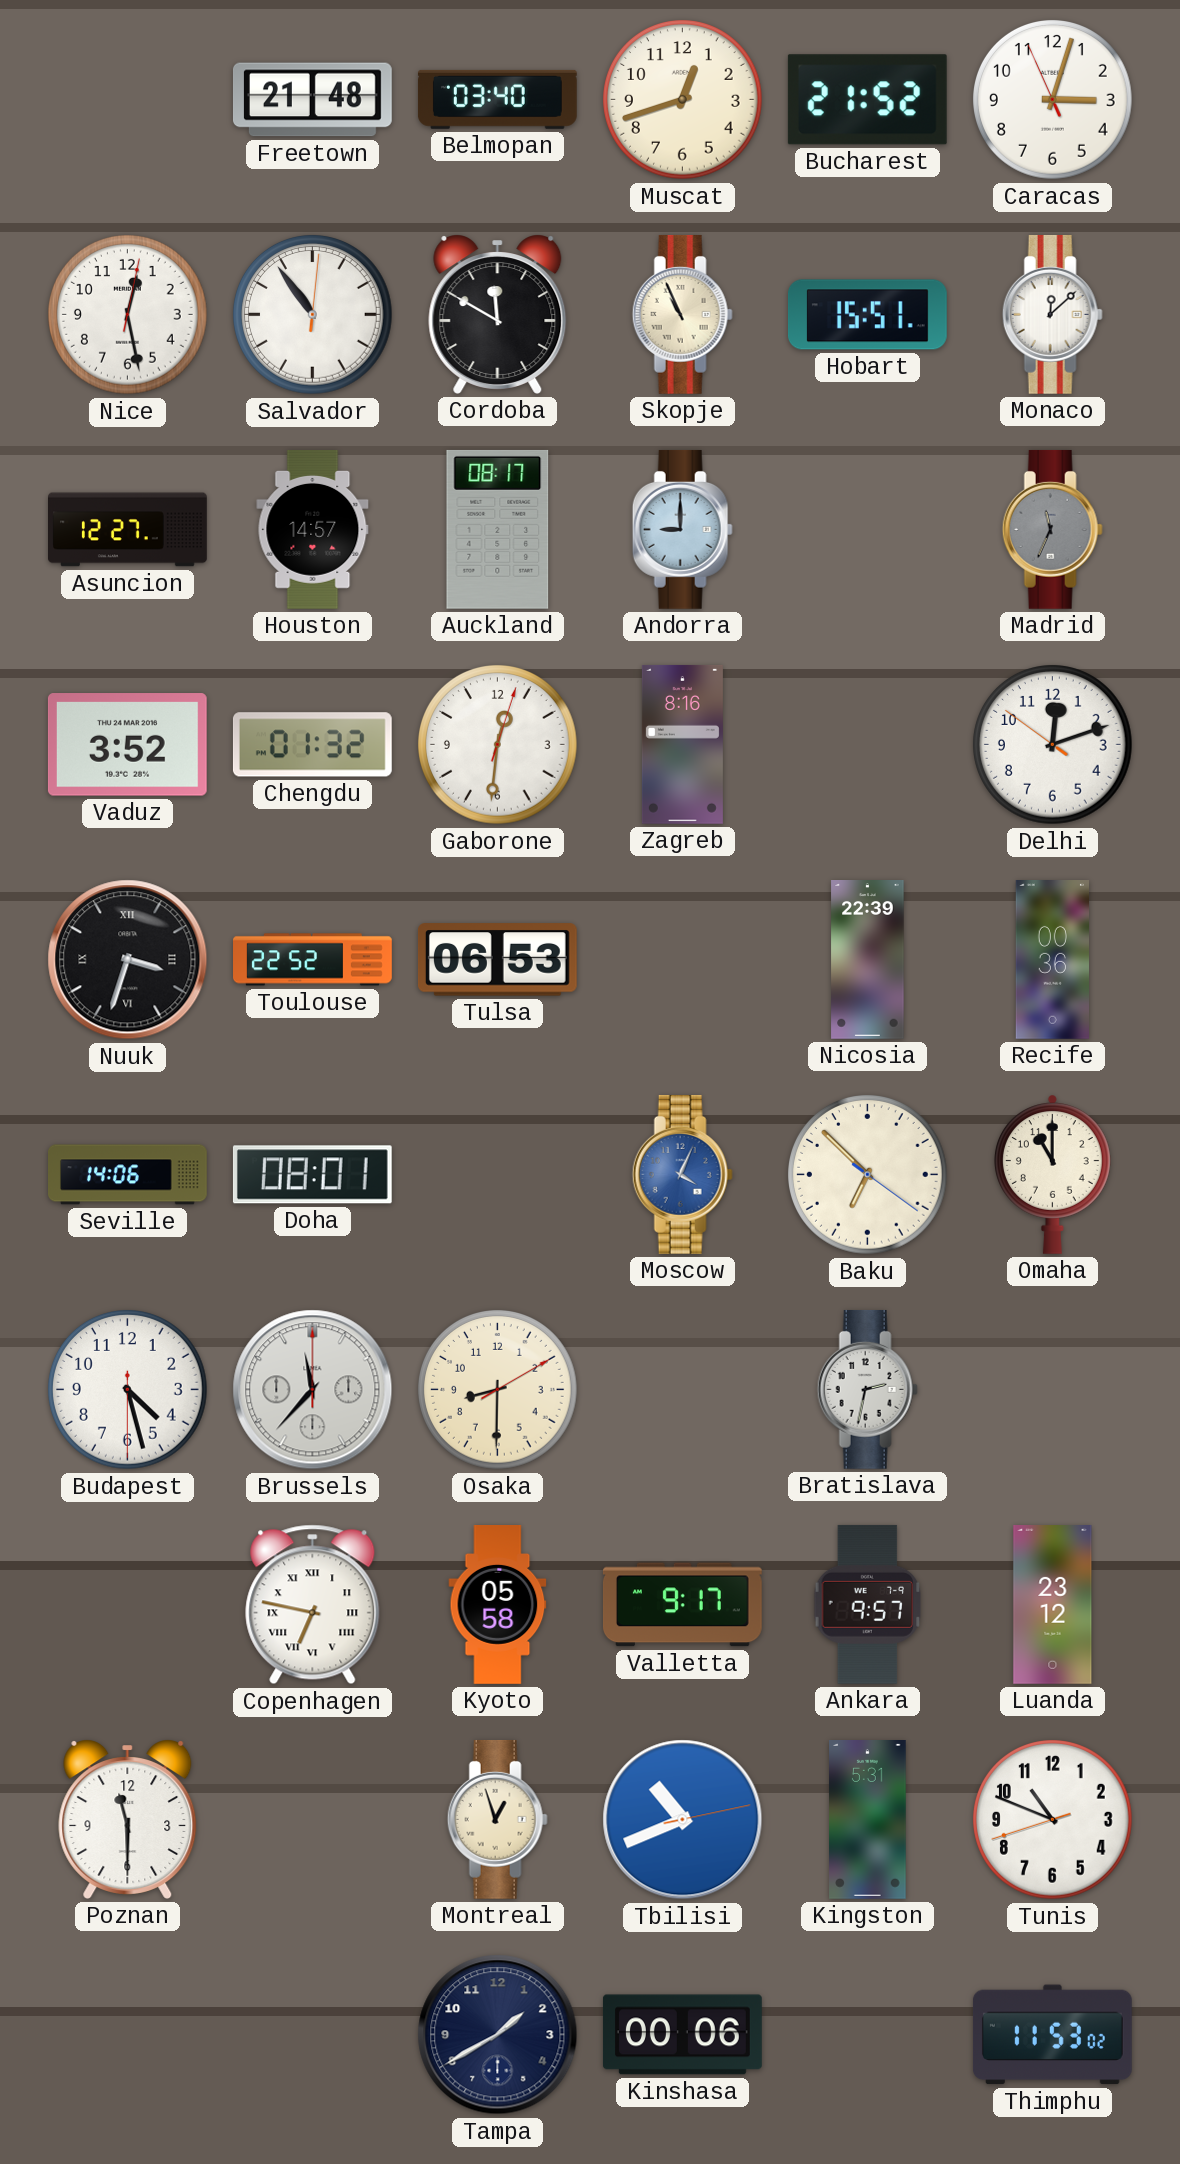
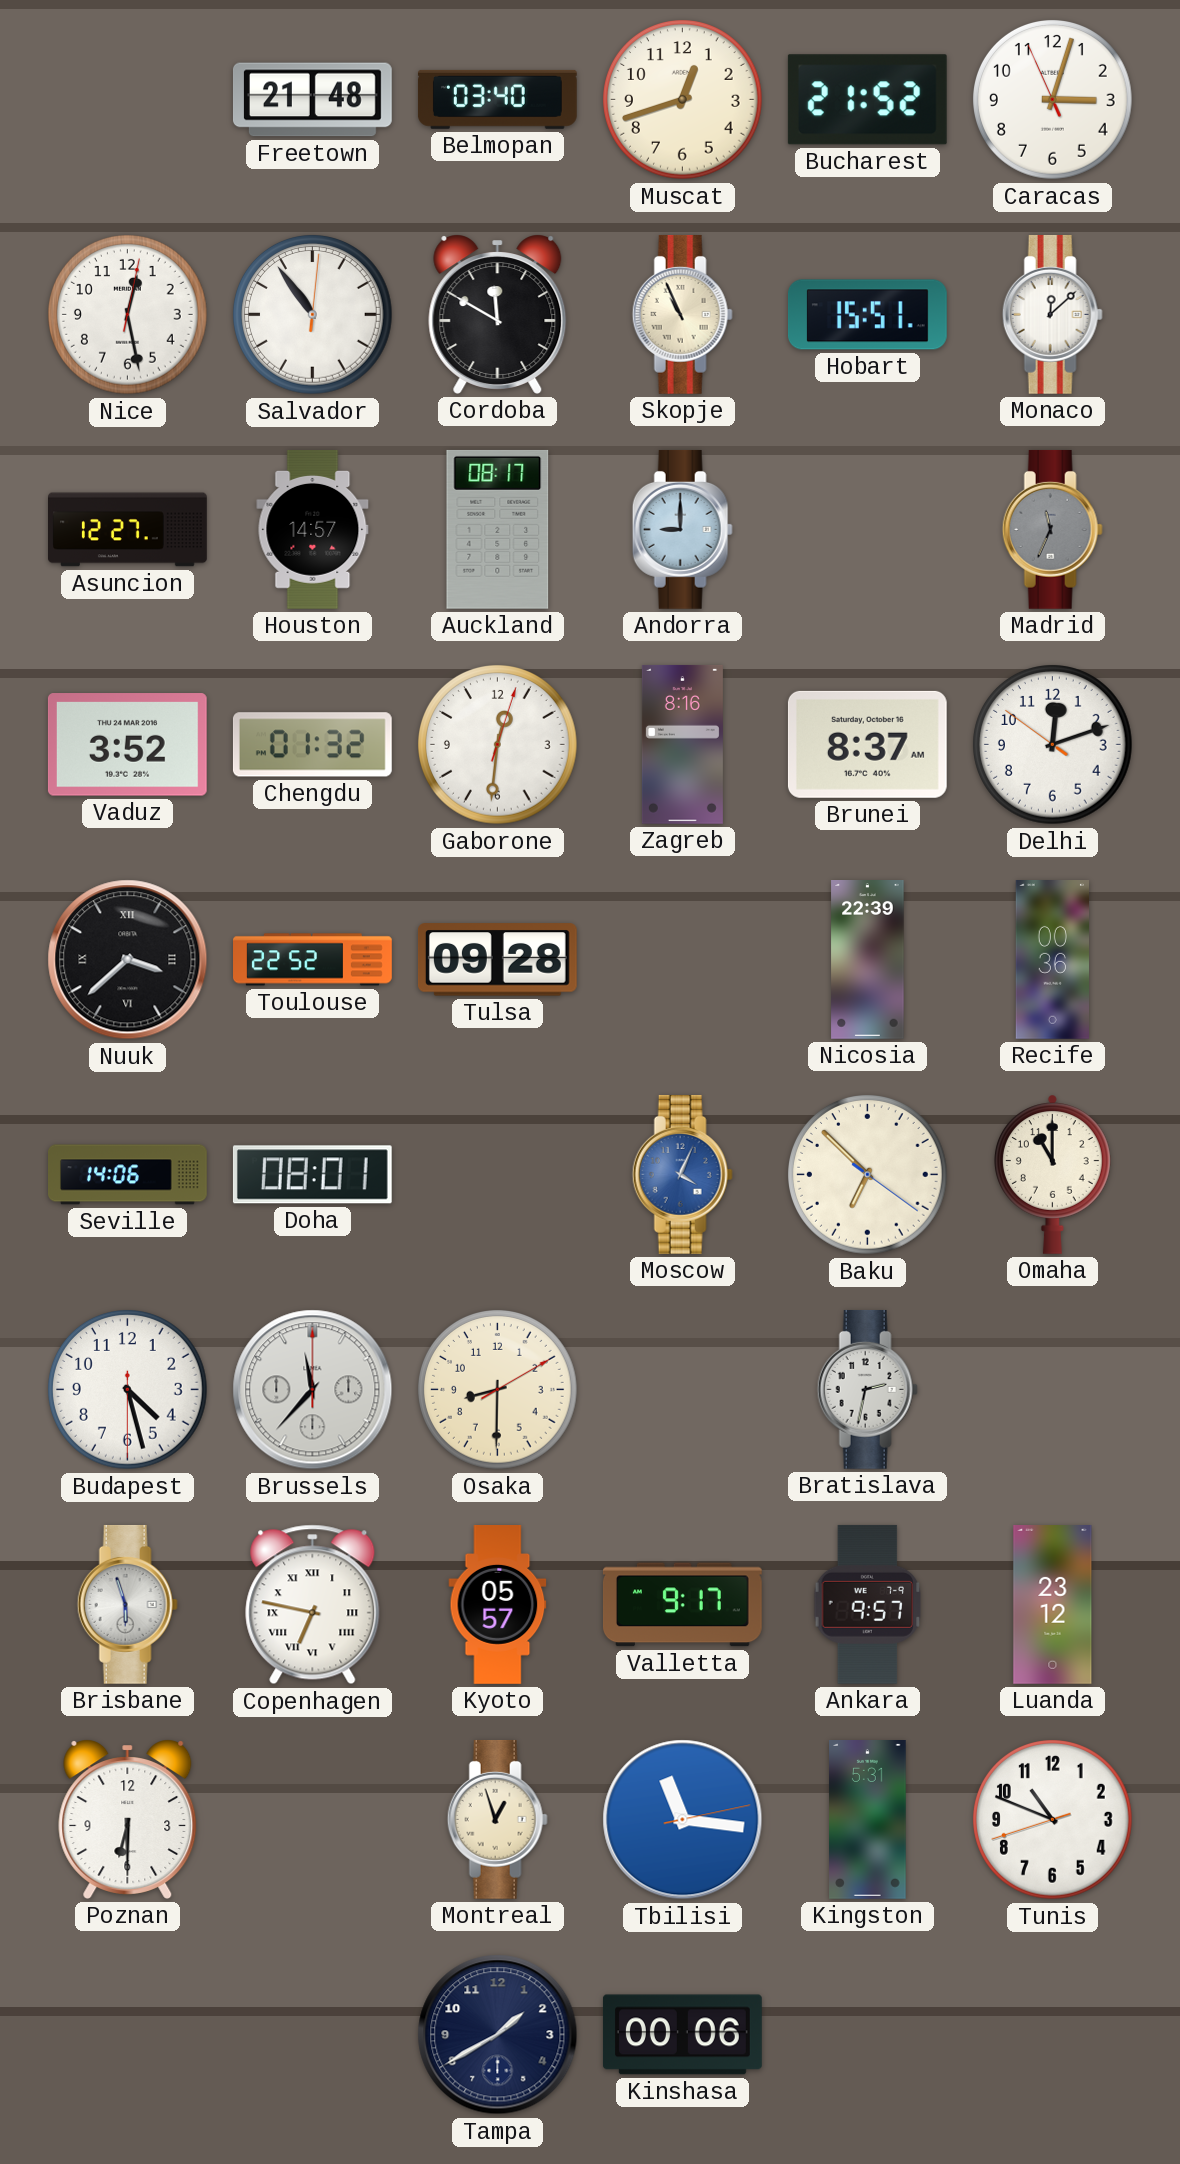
Brunei: none -> 8:37
Nuuk: 3:33 -> 3:38
Tulsa: 06:53 -> 09:28
Brisbane: none -> 5:57
Kyoto: 05:58 -> 05:57
Poznan: 11:30 -> 6:30
Tbilisi: 10:41 -> 11:16
Thimphu: 11:53 -> none
